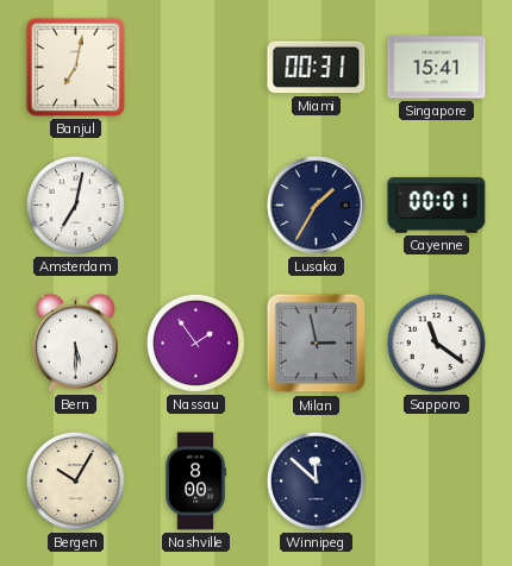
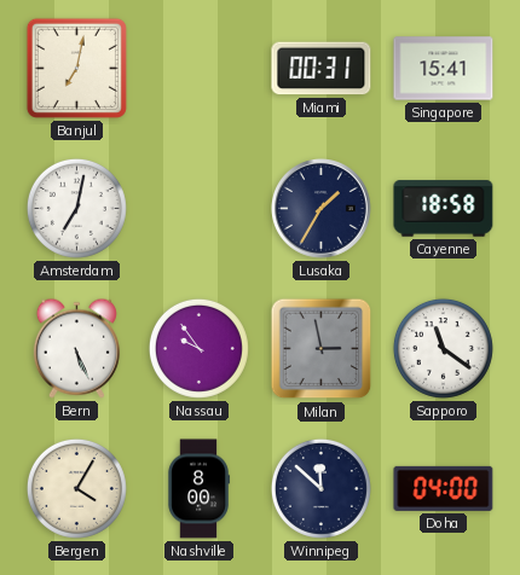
Cayenne: 00:01 -> 18:58
Bern: 5:30 -> 5:26
Nassau: 1:54 -> 9:54
Bergen: 10:05 -> 4:05
Doha: none -> 04:00
